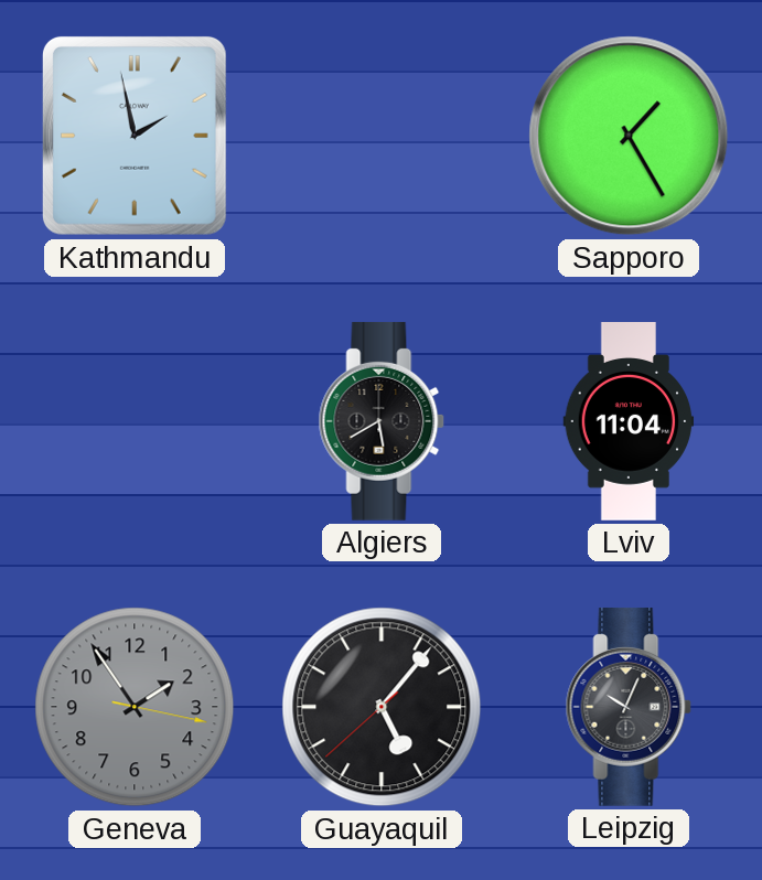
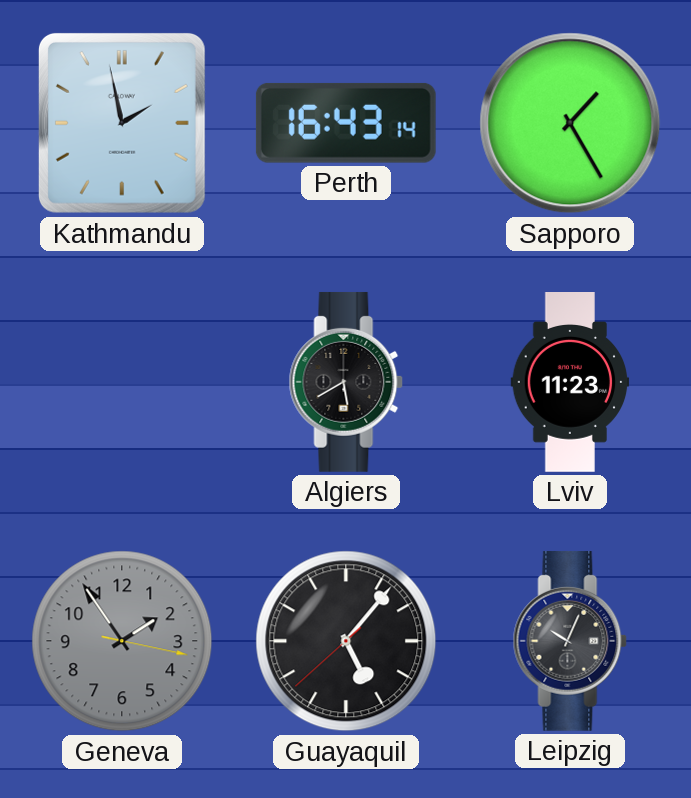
Perth: none -> 16:43
Lviv: 11:04 -> 11:23
